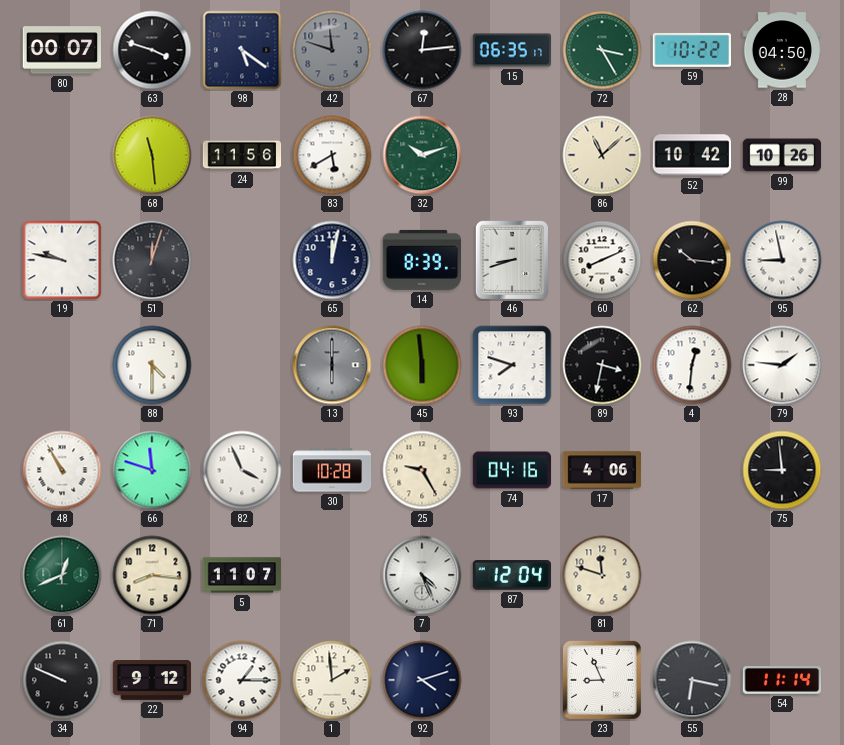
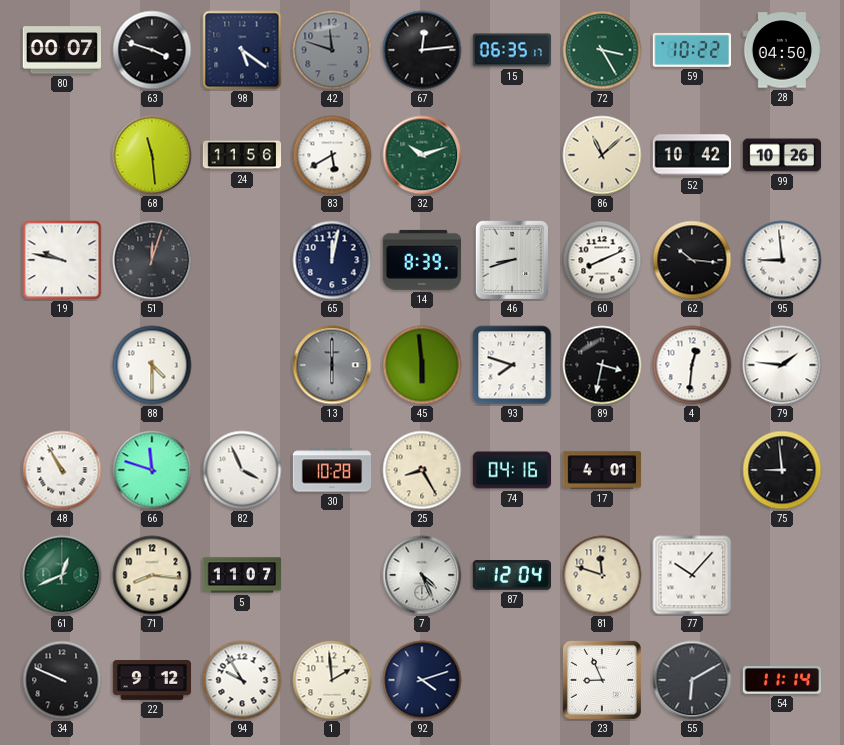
95: 8:58 -> 8:59
25: 9:25 -> 8:25
17: 4:06 -> 4:01
77: none -> 10:07
94: 1:15 -> 9:55
55: 6:17 -> 6:10
